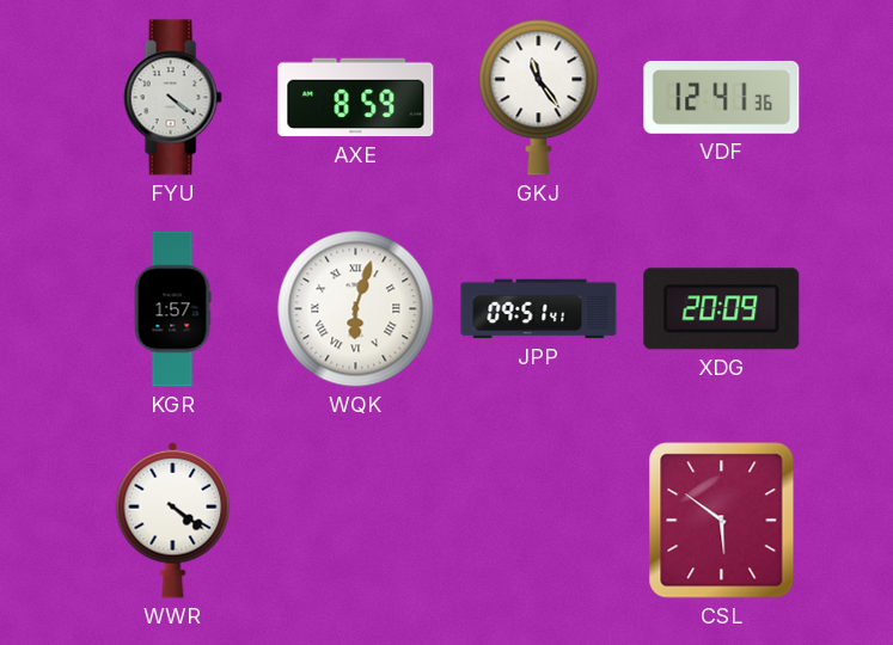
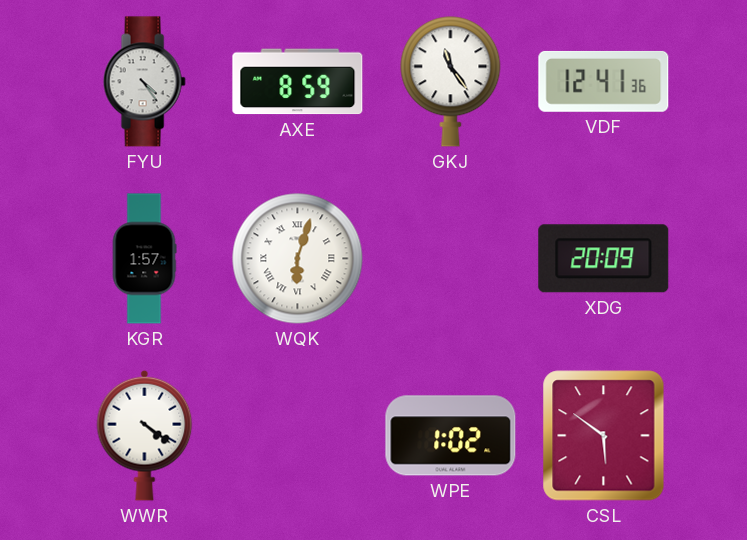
FYU: 4:21 -> 4:24
JPP: 09:51 -> none
WPE: none -> 1:02
